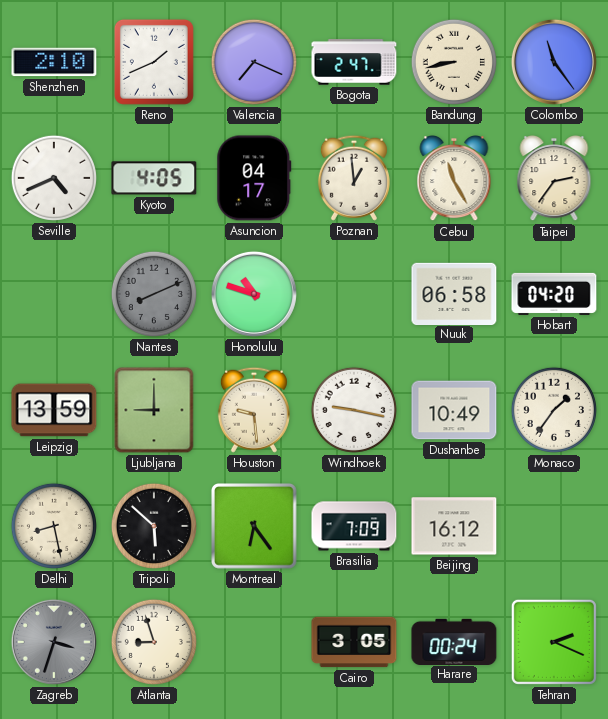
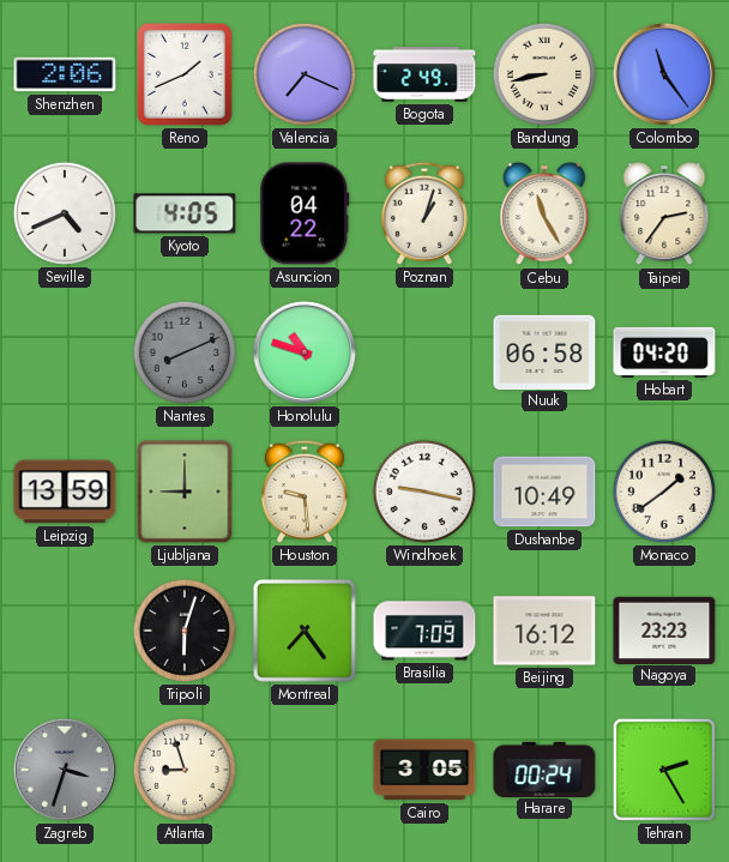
Shenzhen: 2:10 -> 2:06
Bogota: 2:47 -> 2:49
Asuncion: 04:17 -> 04:22
Poznan: 12:59 -> 1:03
Monaco: 1:36 -> 1:39
Delhi: 8:28 -> none
Tripoli: 5:52 -> 6:03
Montreal: 6:24 -> 7:24
Nagoya: none -> 23:23
Tehran: 2:19 -> 2:25
